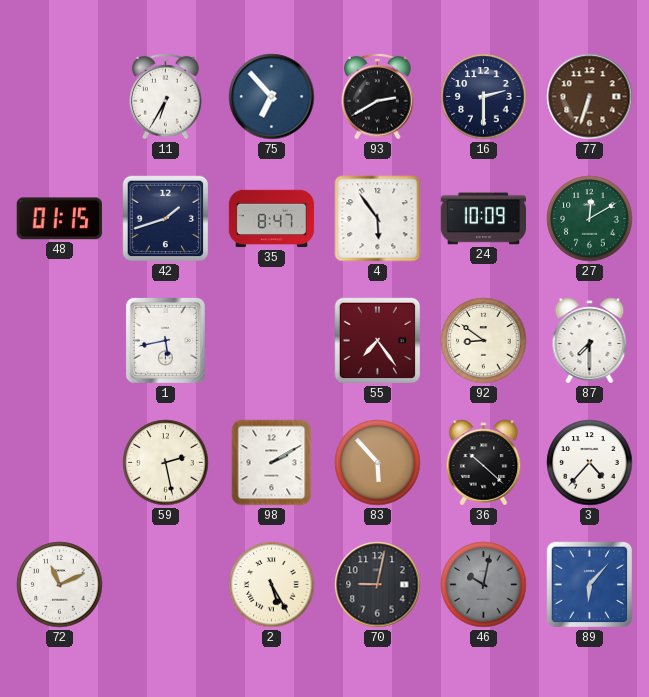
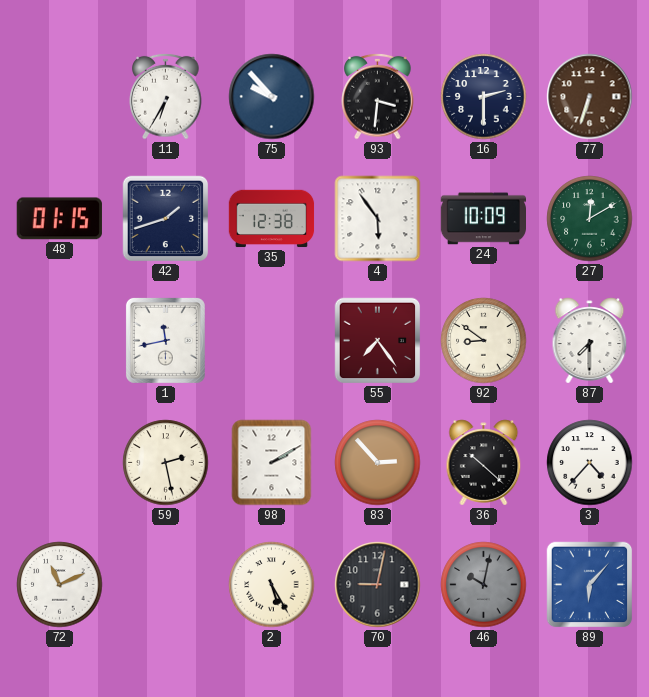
75: 6:53 -> 9:53
93: 2:40 -> 3:31
35: 8:47 -> 12:38
1: 5:43 -> 11:43
83: 5:53 -> 2:53
